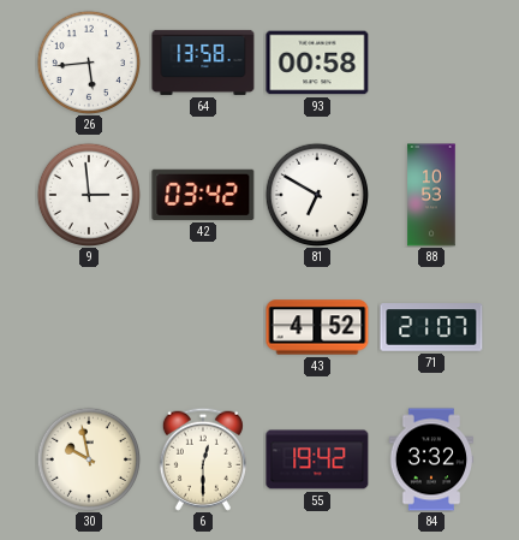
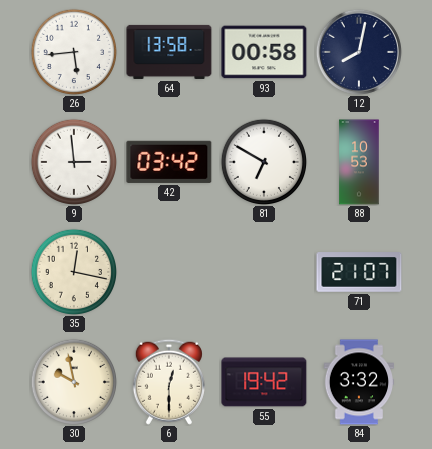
12: none -> 8:02
35: none -> 12:17
43: 4:52 -> none
